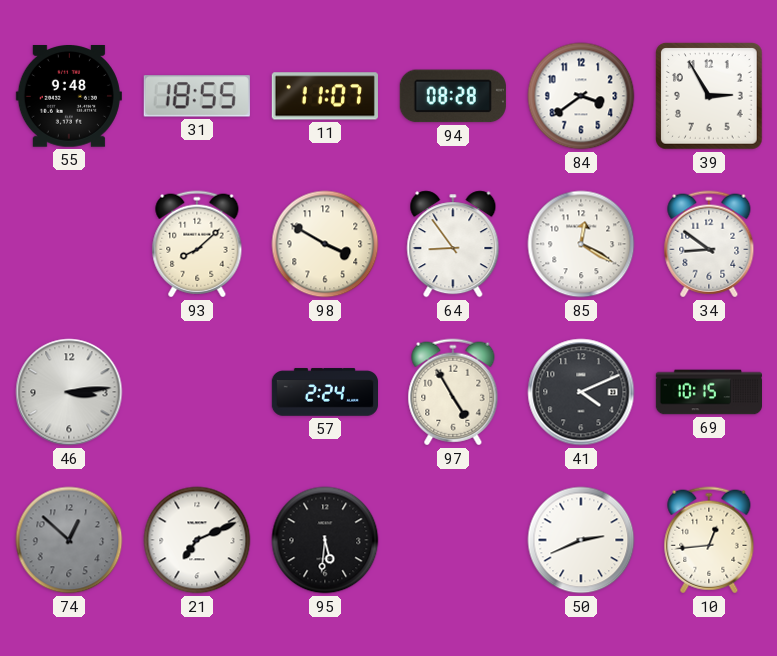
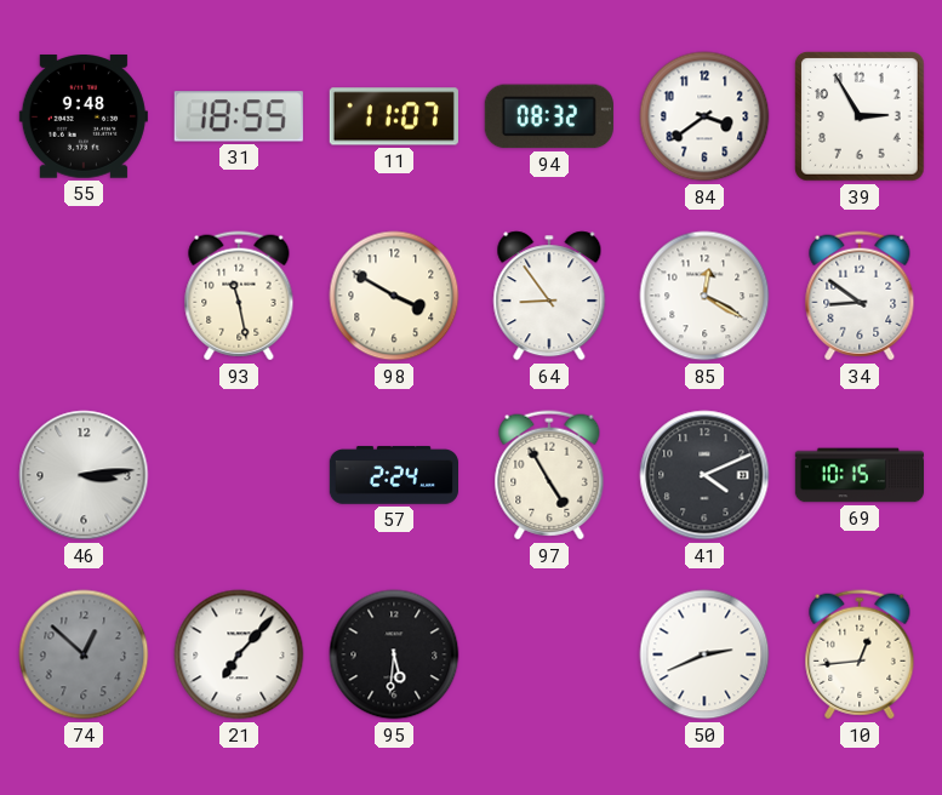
94: 08:28 -> 08:32
93: 8:08 -> 11:28
21: 7:11 -> 7:07
